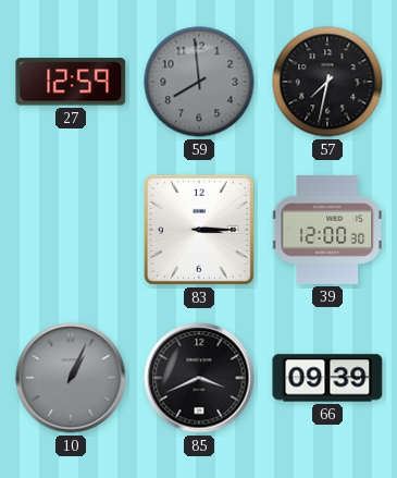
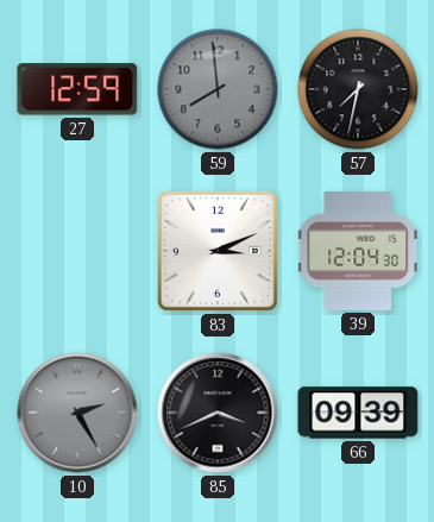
83: 3:15 -> 3:11
39: 12:00 -> 12:04
10: 1:04 -> 2:25
